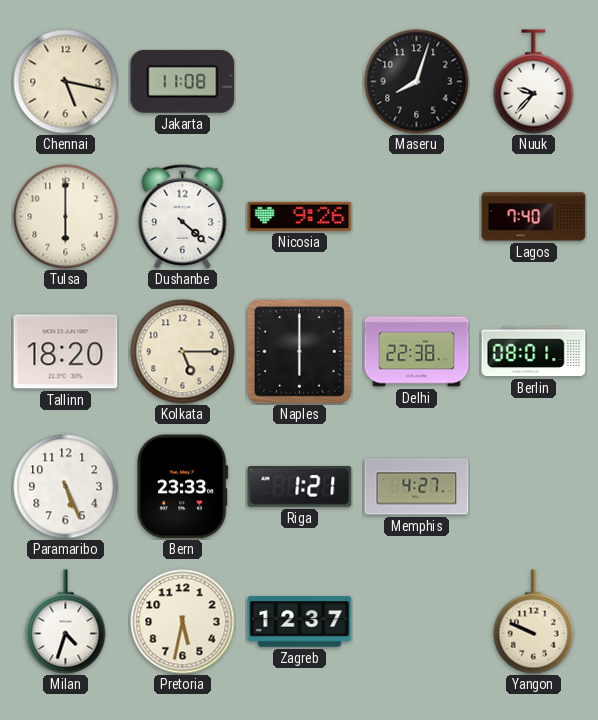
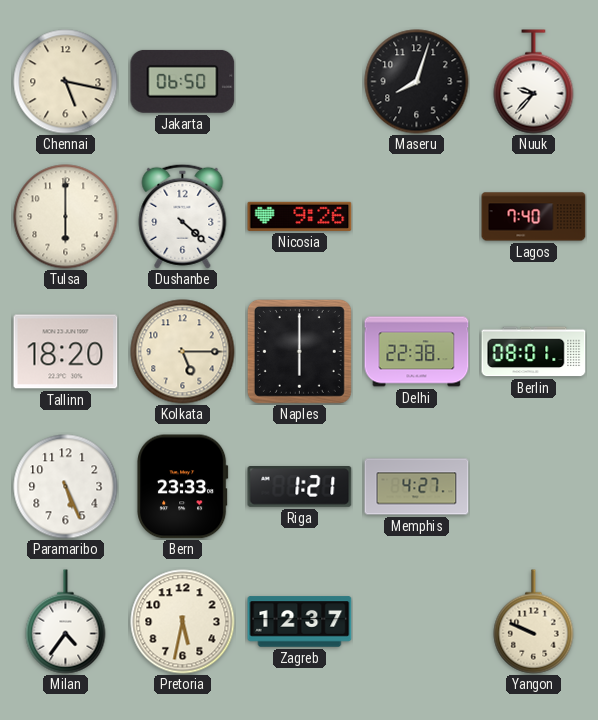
Jakarta: 11:08 -> 06:50
Milan: 4:33 -> 4:36
